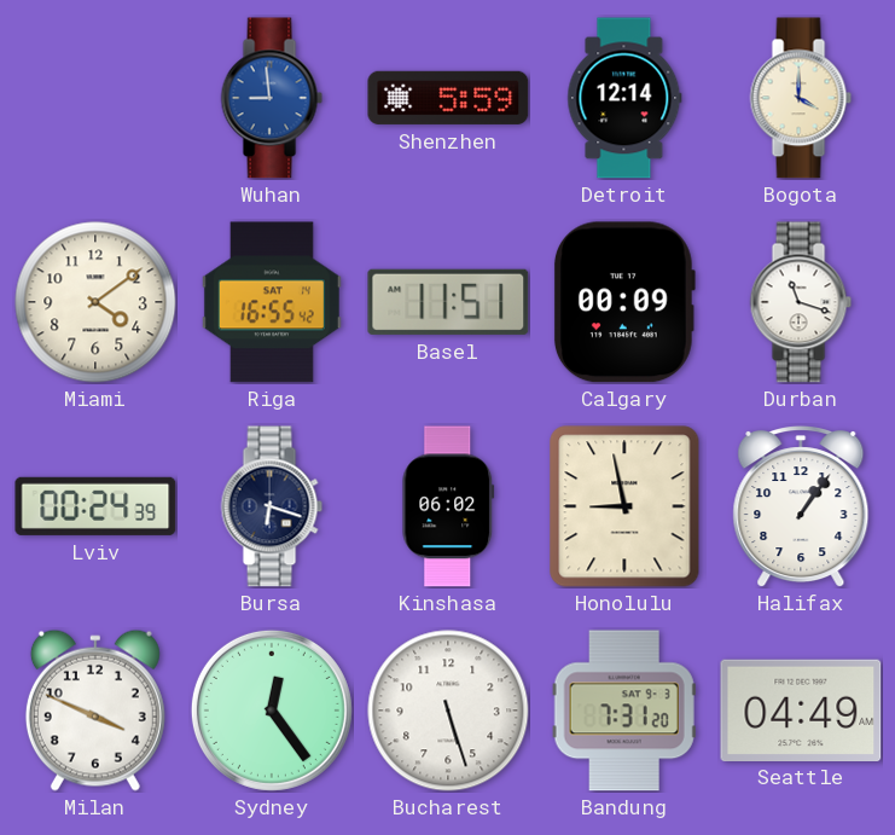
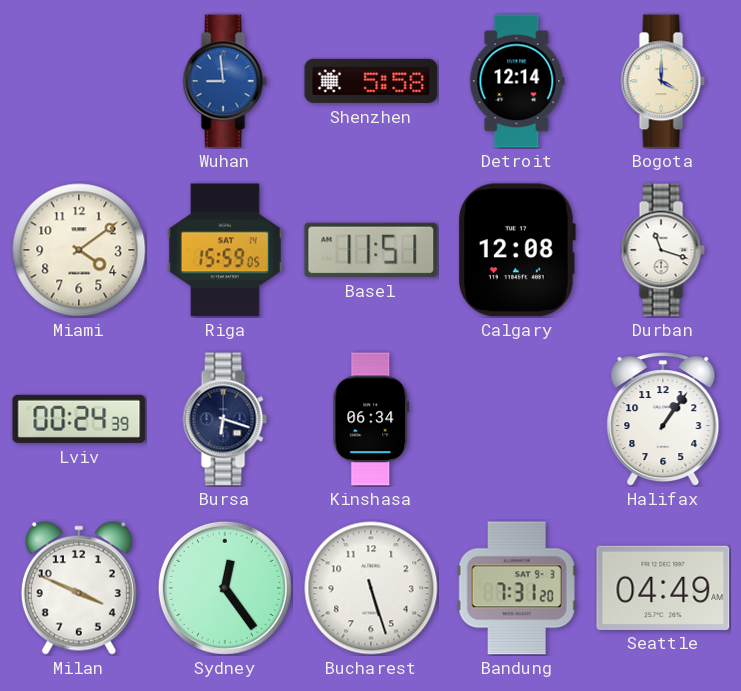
Shenzhen: 5:59 -> 5:58
Riga: 16:55 -> 15:59
Calgary: 00:09 -> 12:08
Kinshasa: 06:02 -> 06:34
Honolulu: 8:58 -> none
